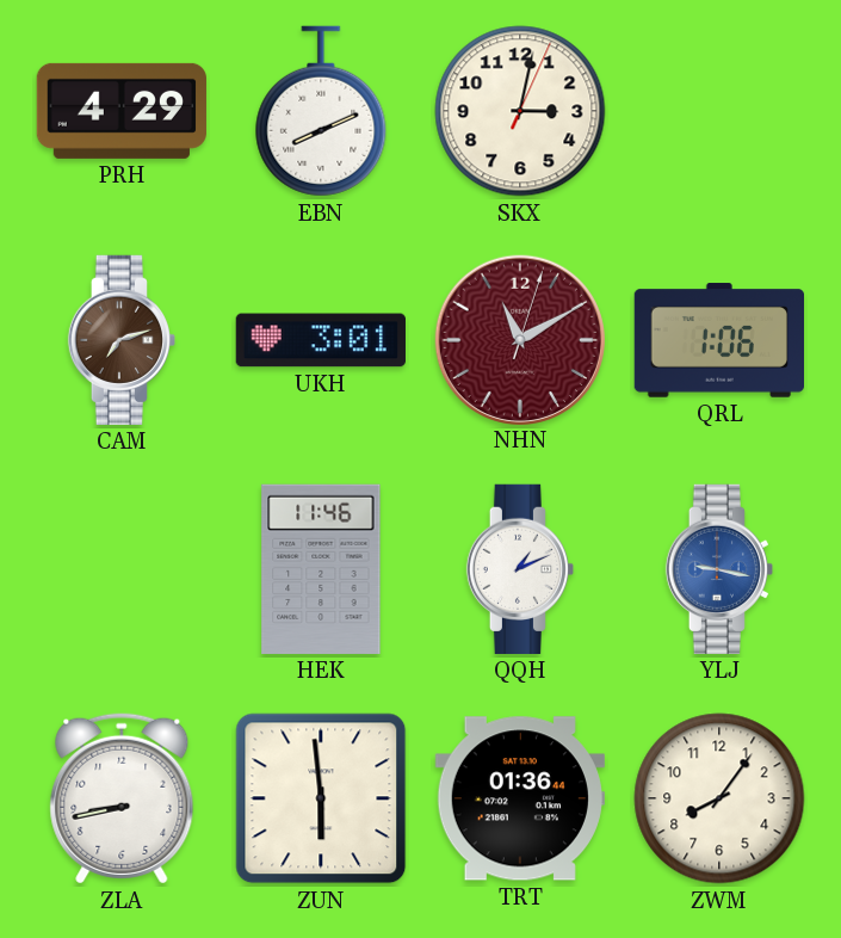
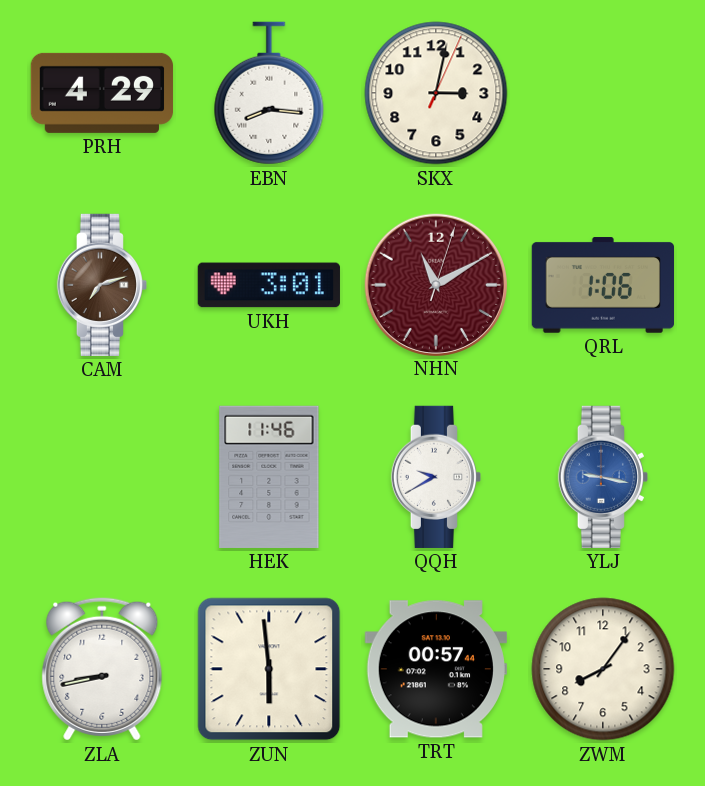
EBN: 8:11 -> 8:16
QQH: 1:11 -> 9:40
TRT: 01:36 -> 00:57
